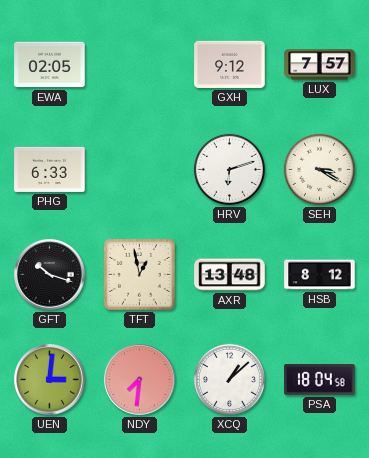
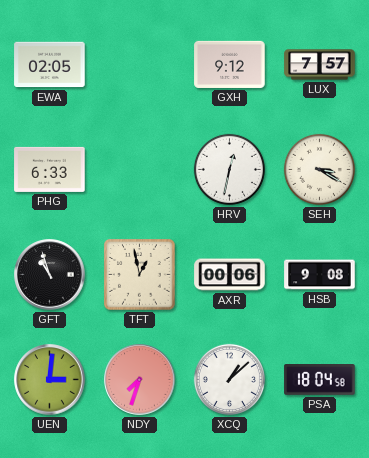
HRV: 6:12 -> 12:32
GFT: 10:18 -> 10:57
AXR: 13:48 -> 00:06
HSB: 8:12 -> 9:08
NDY: 7:31 -> 7:33
